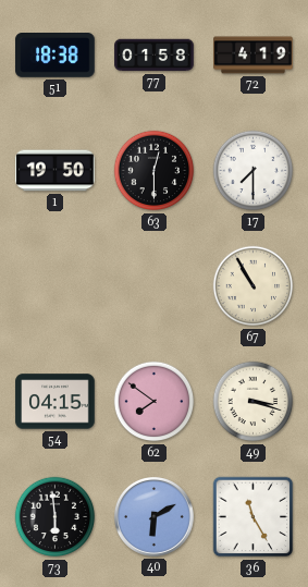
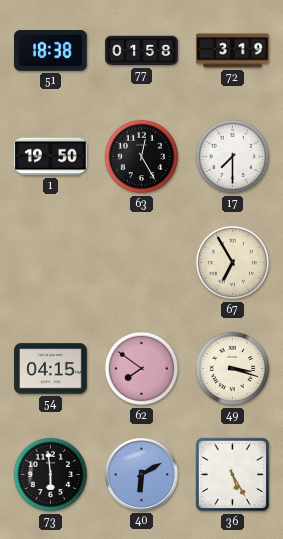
72: 4:19 -> 3:19
63: 12:30 -> 12:25
67: 10:55 -> 6:55
36: 11:25 -> 5:25
